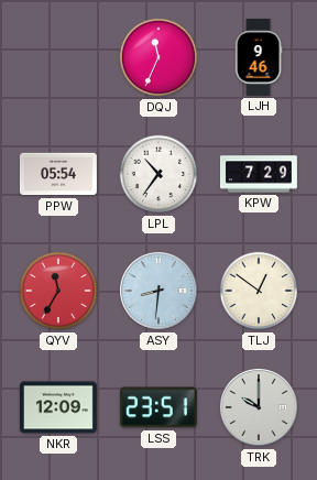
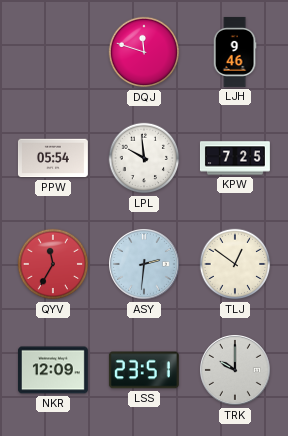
DQJ: 11:34 -> 11:48
LPL: 10:36 -> 9:59
KPW: 7:29 -> 7:25
ASY: 8:31 -> 2:31
